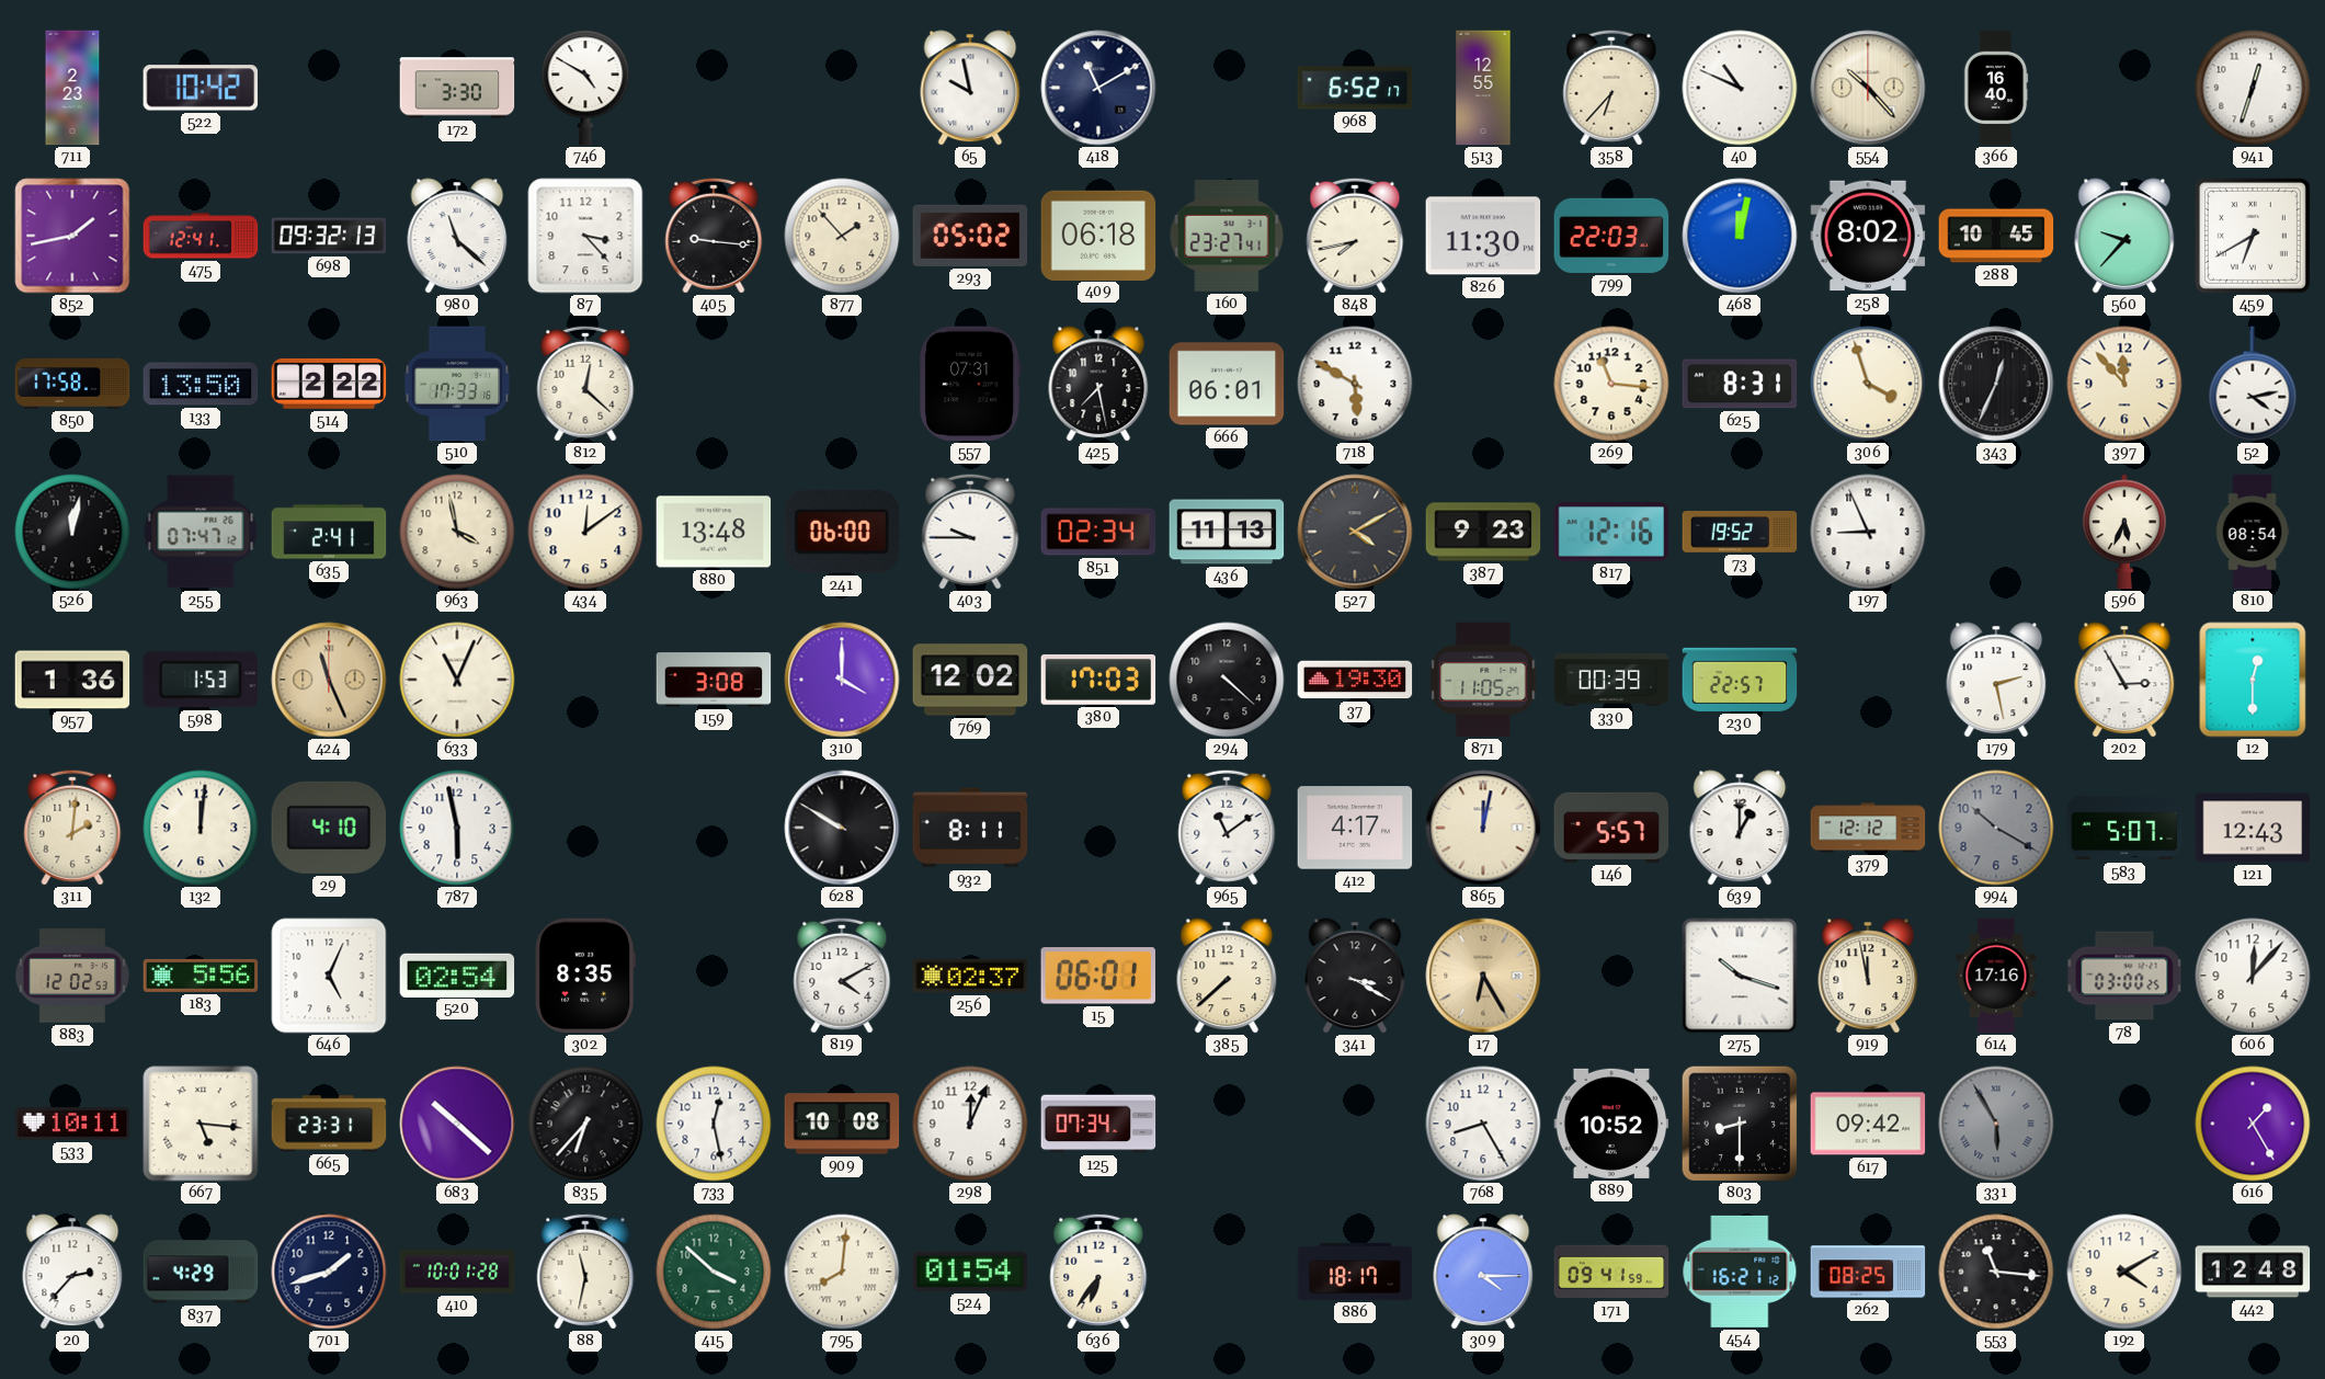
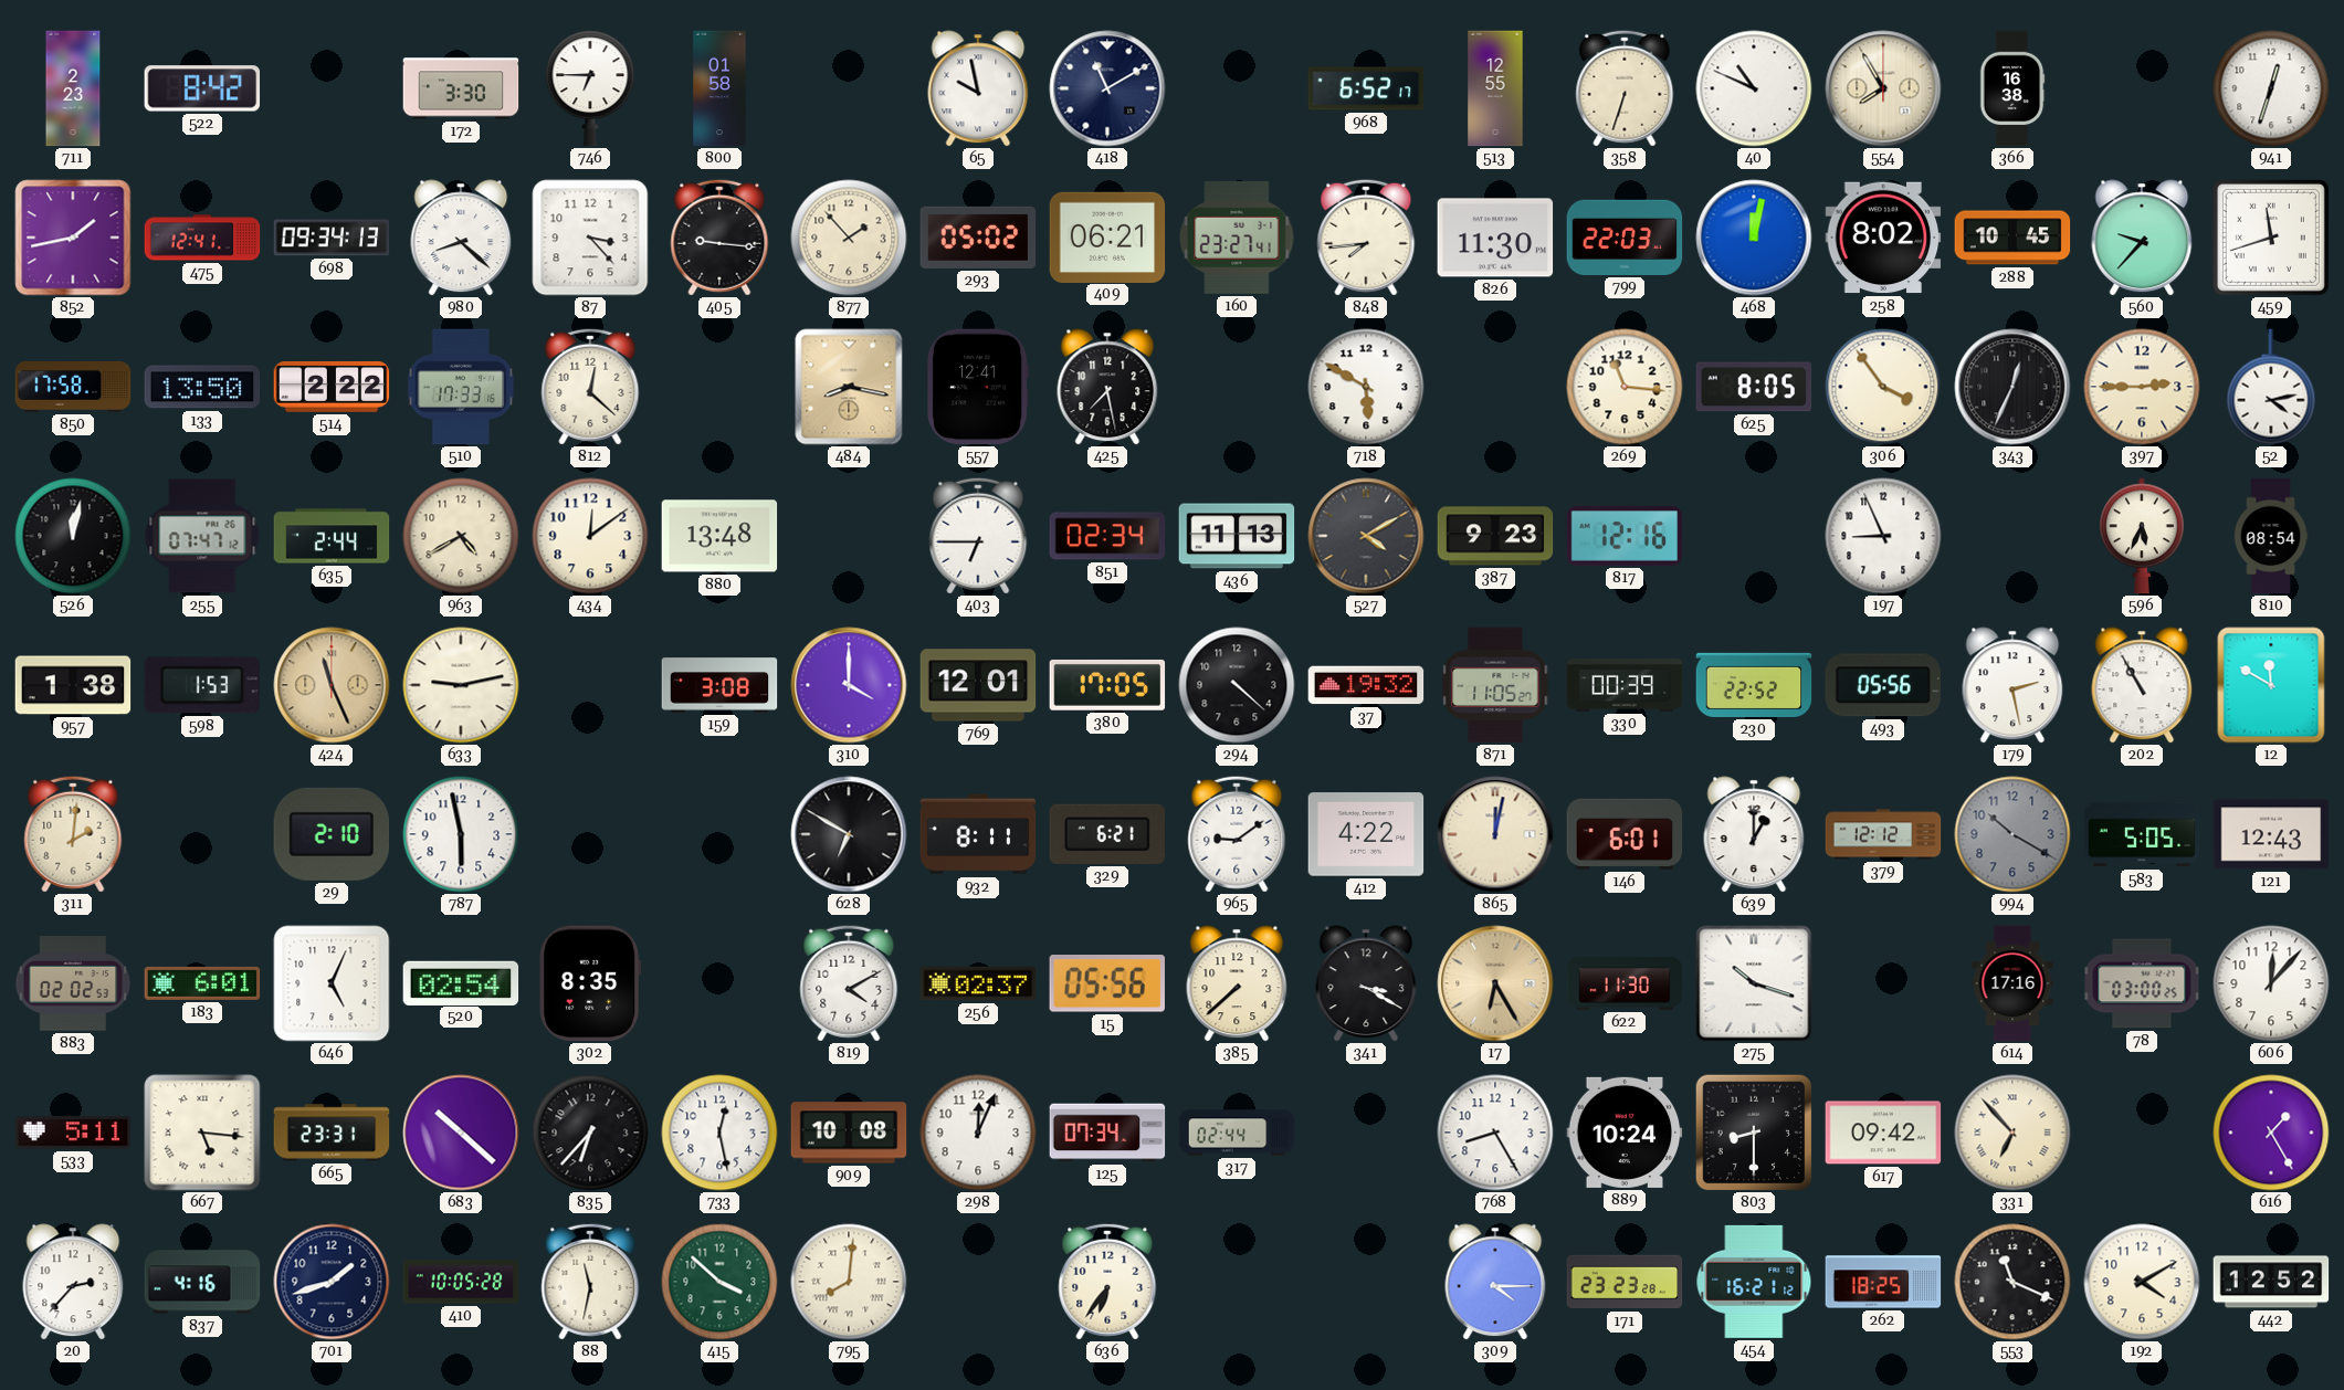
522: 10:42 -> 8:42
746: 4:50 -> 6:45
800: none -> 01:58
358: 6:37 -> 6:33
554: 10:23 -> 7:55
366: 16:40 -> 16:38
698: 09:32 -> 09:34
980: 11:22 -> 8:22
409: 06:18 -> 06:21
848: 7:43 -> 7:44
459: 6:40 -> 11:42
484: none -> 8:17
557: 07:31 -> 12:41
666: 06:01 -> none
625: 8:31 -> 8:05
306: 3:57 -> 3:54
397: 11:53 -> 2:45
635: 2:41 -> 2:44
963: 3:58 -> 4:40
241: 06:00 -> none
403: 9:45 -> 6:45
73: 19:52 -> none
957: 1:36 -> 1:38
633: 11:04 -> 9:13
769: 12:02 -> 12:01
380: 17:03 -> 17:05
37: 19:30 -> 19:32
230: 22:57 -> 22:52
493: none -> 05:56
202: 2:55 -> 10:55
12: 12:30 -> 11:50
132: 12:01 -> none
29: 4:10 -> 2:10
628: 9:50 -> 6:50
329: none -> 6:21
965: 11:09 -> 9:09
412: 4:17 -> 4:22
146: 5:57 -> 6:01
583: 5:07 -> 5:05
883: 12:02 -> 02:02
183: 5:56 -> 6:01
15: 06:01 -> 05:56
622: none -> 11:30
919: 11:58 -> none
533: 10:11 -> 5:11
317: none -> 02:44
889: 10:52 -> 10:24
331: 5:55 -> 6:53
331 dial: grey -> cream
837: 4:29 -> 4:16
410: 10:01 -> 10:05
524: 01:54 -> none
886: 18:17 -> none
171: 09:41 -> 23:23
262: 08:25 -> 18:25
553: 11:16 -> 11:19
442: 12:48 -> 12:52
